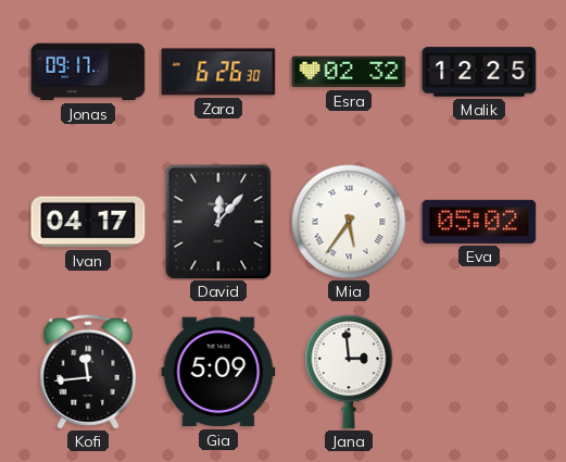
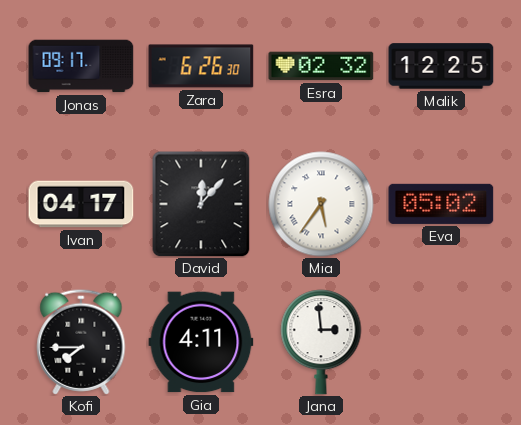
Kofi: 11:44 -> 7:45
Gia: 5:09 -> 4:11
